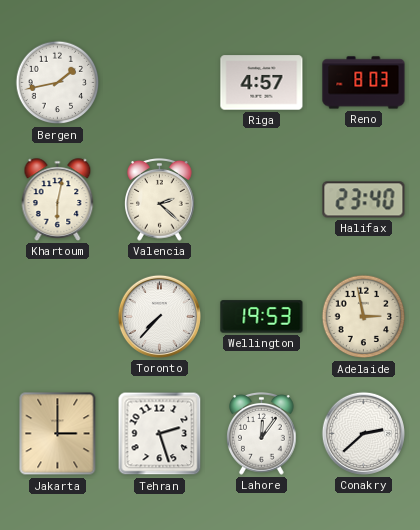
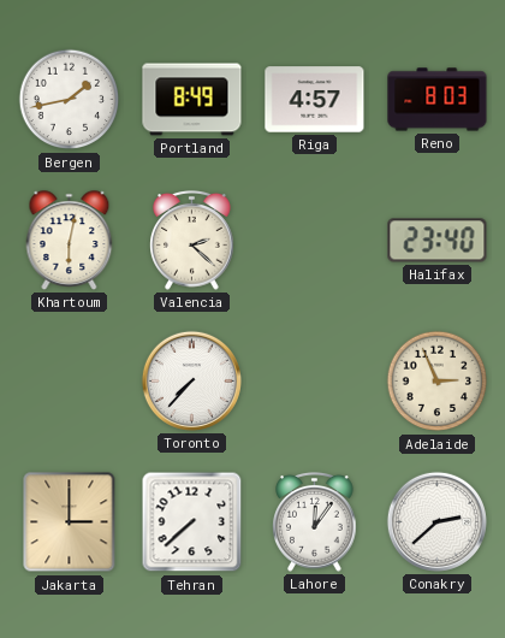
Portland: none -> 8:49
Wellington: 19:53 -> none
Adelaide: 2:58 -> 2:56
Tehran: 2:27 -> 7:38
